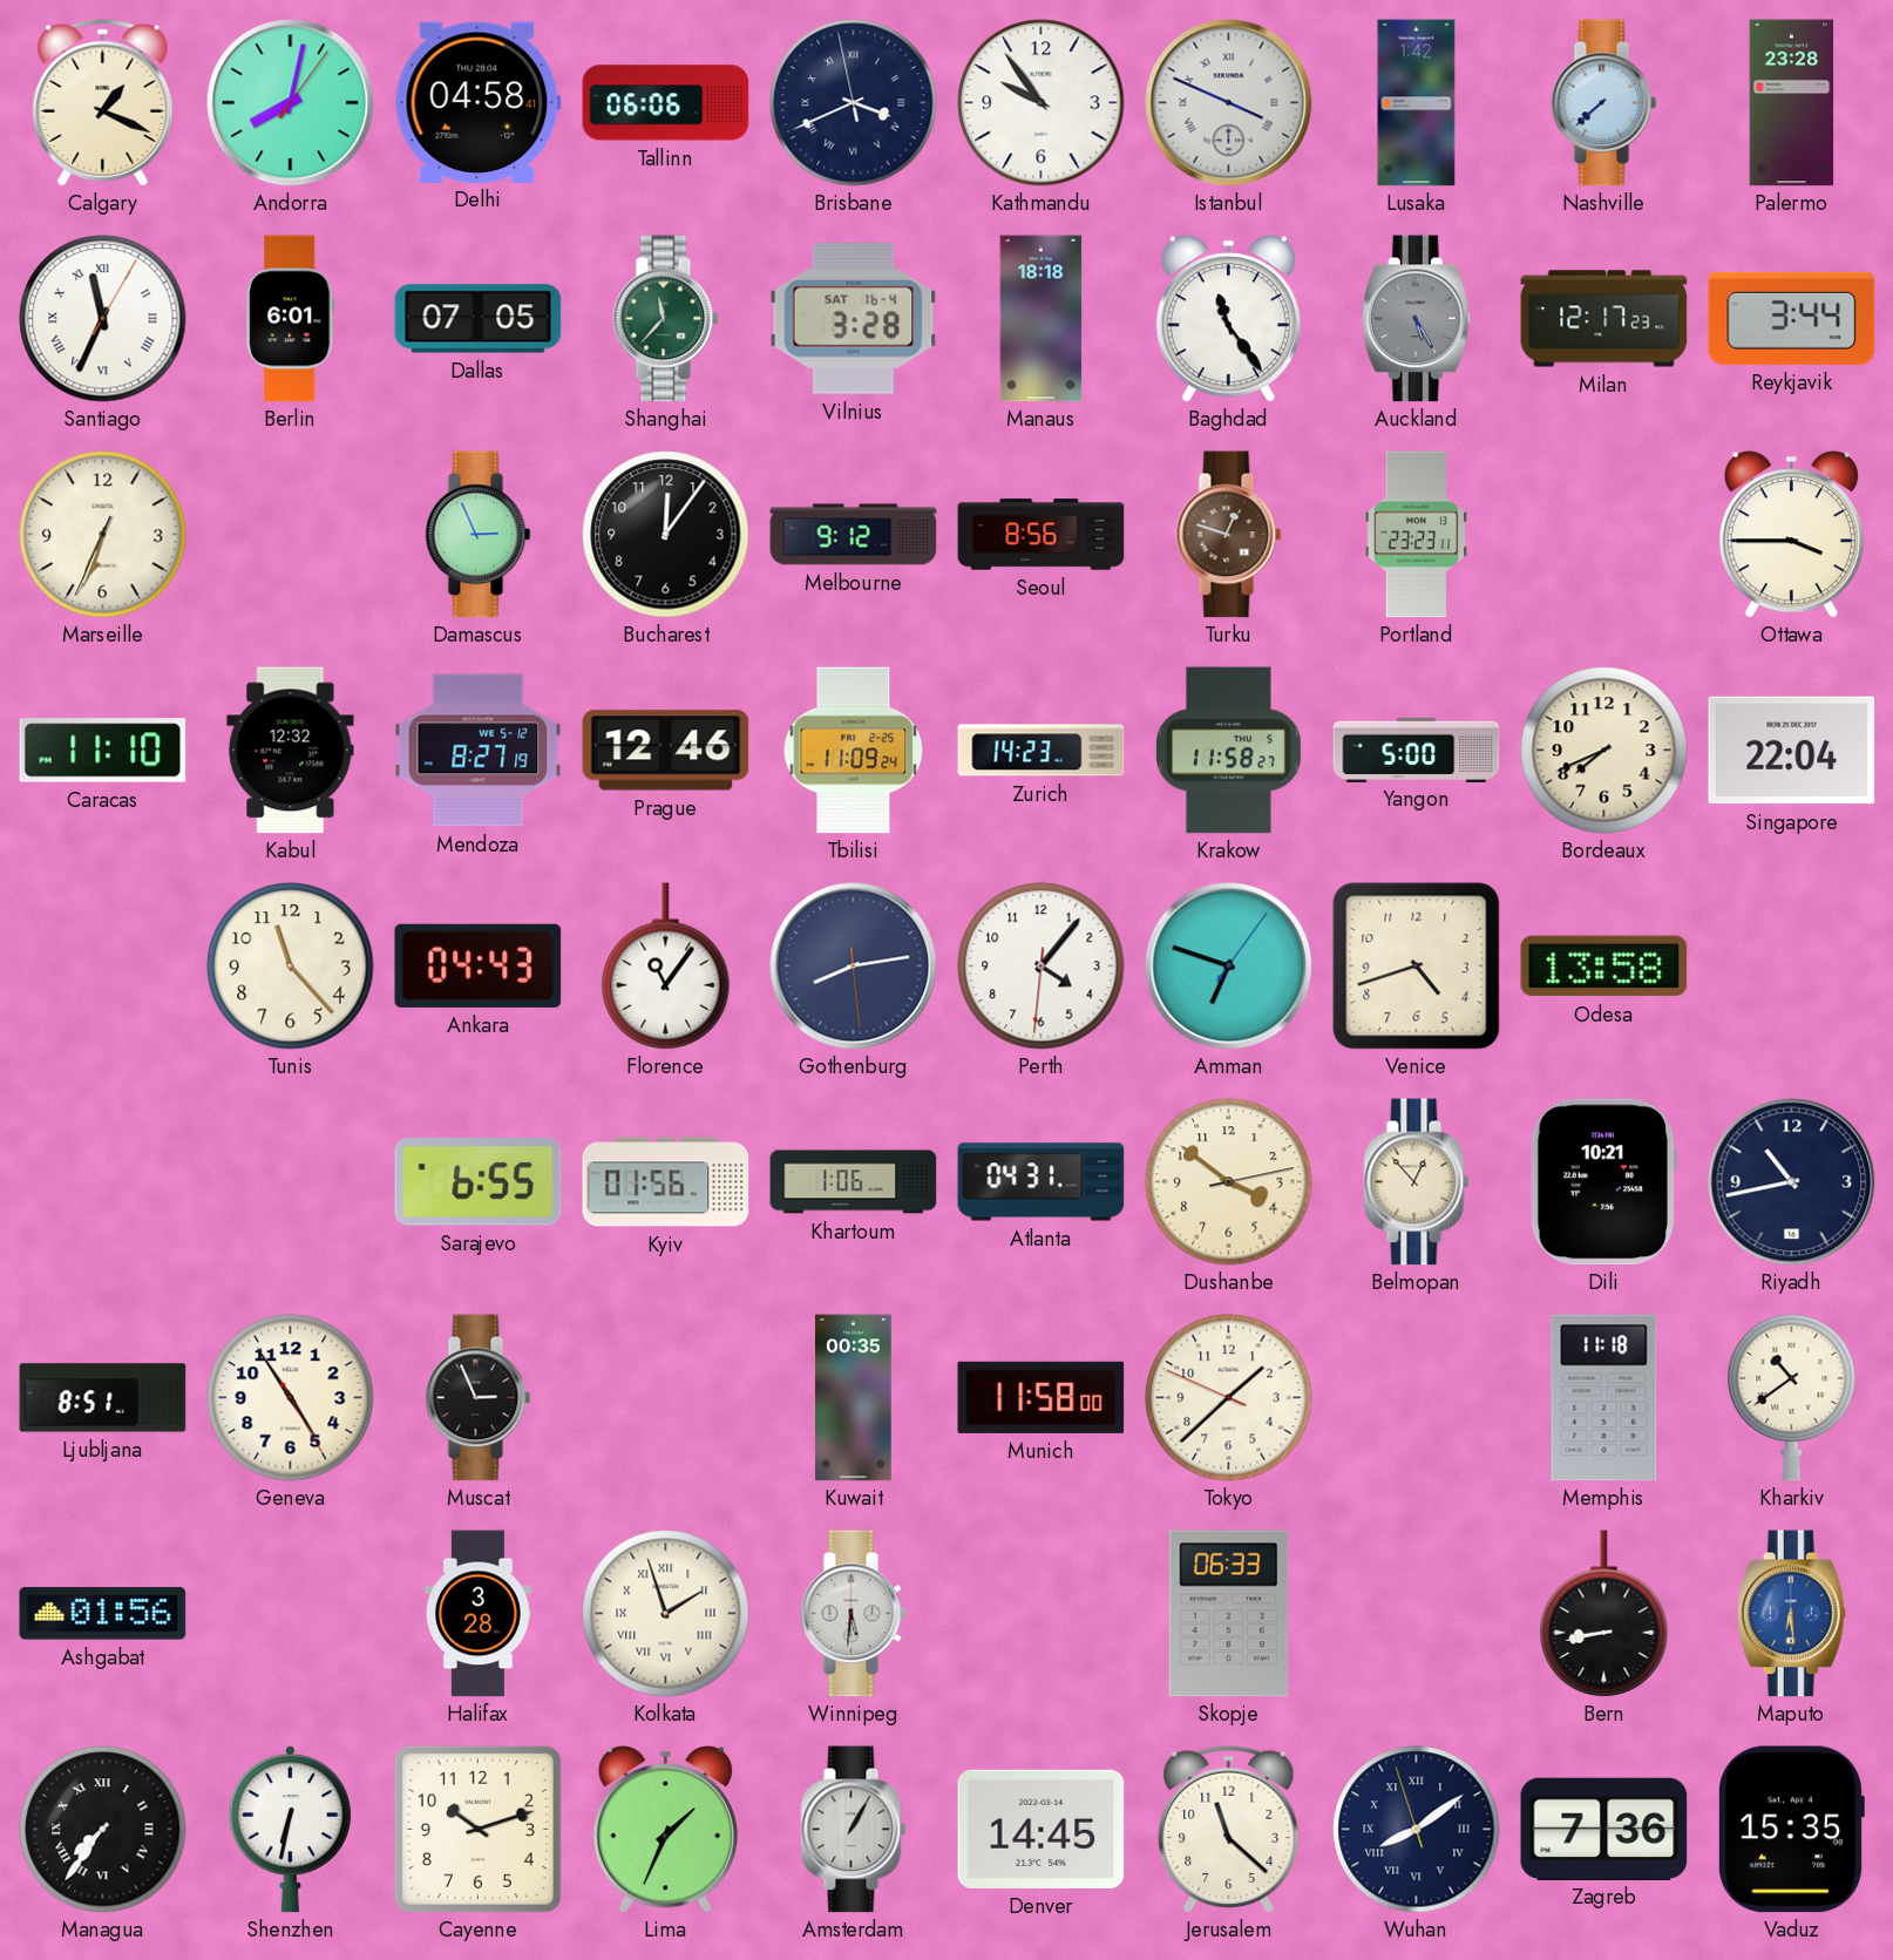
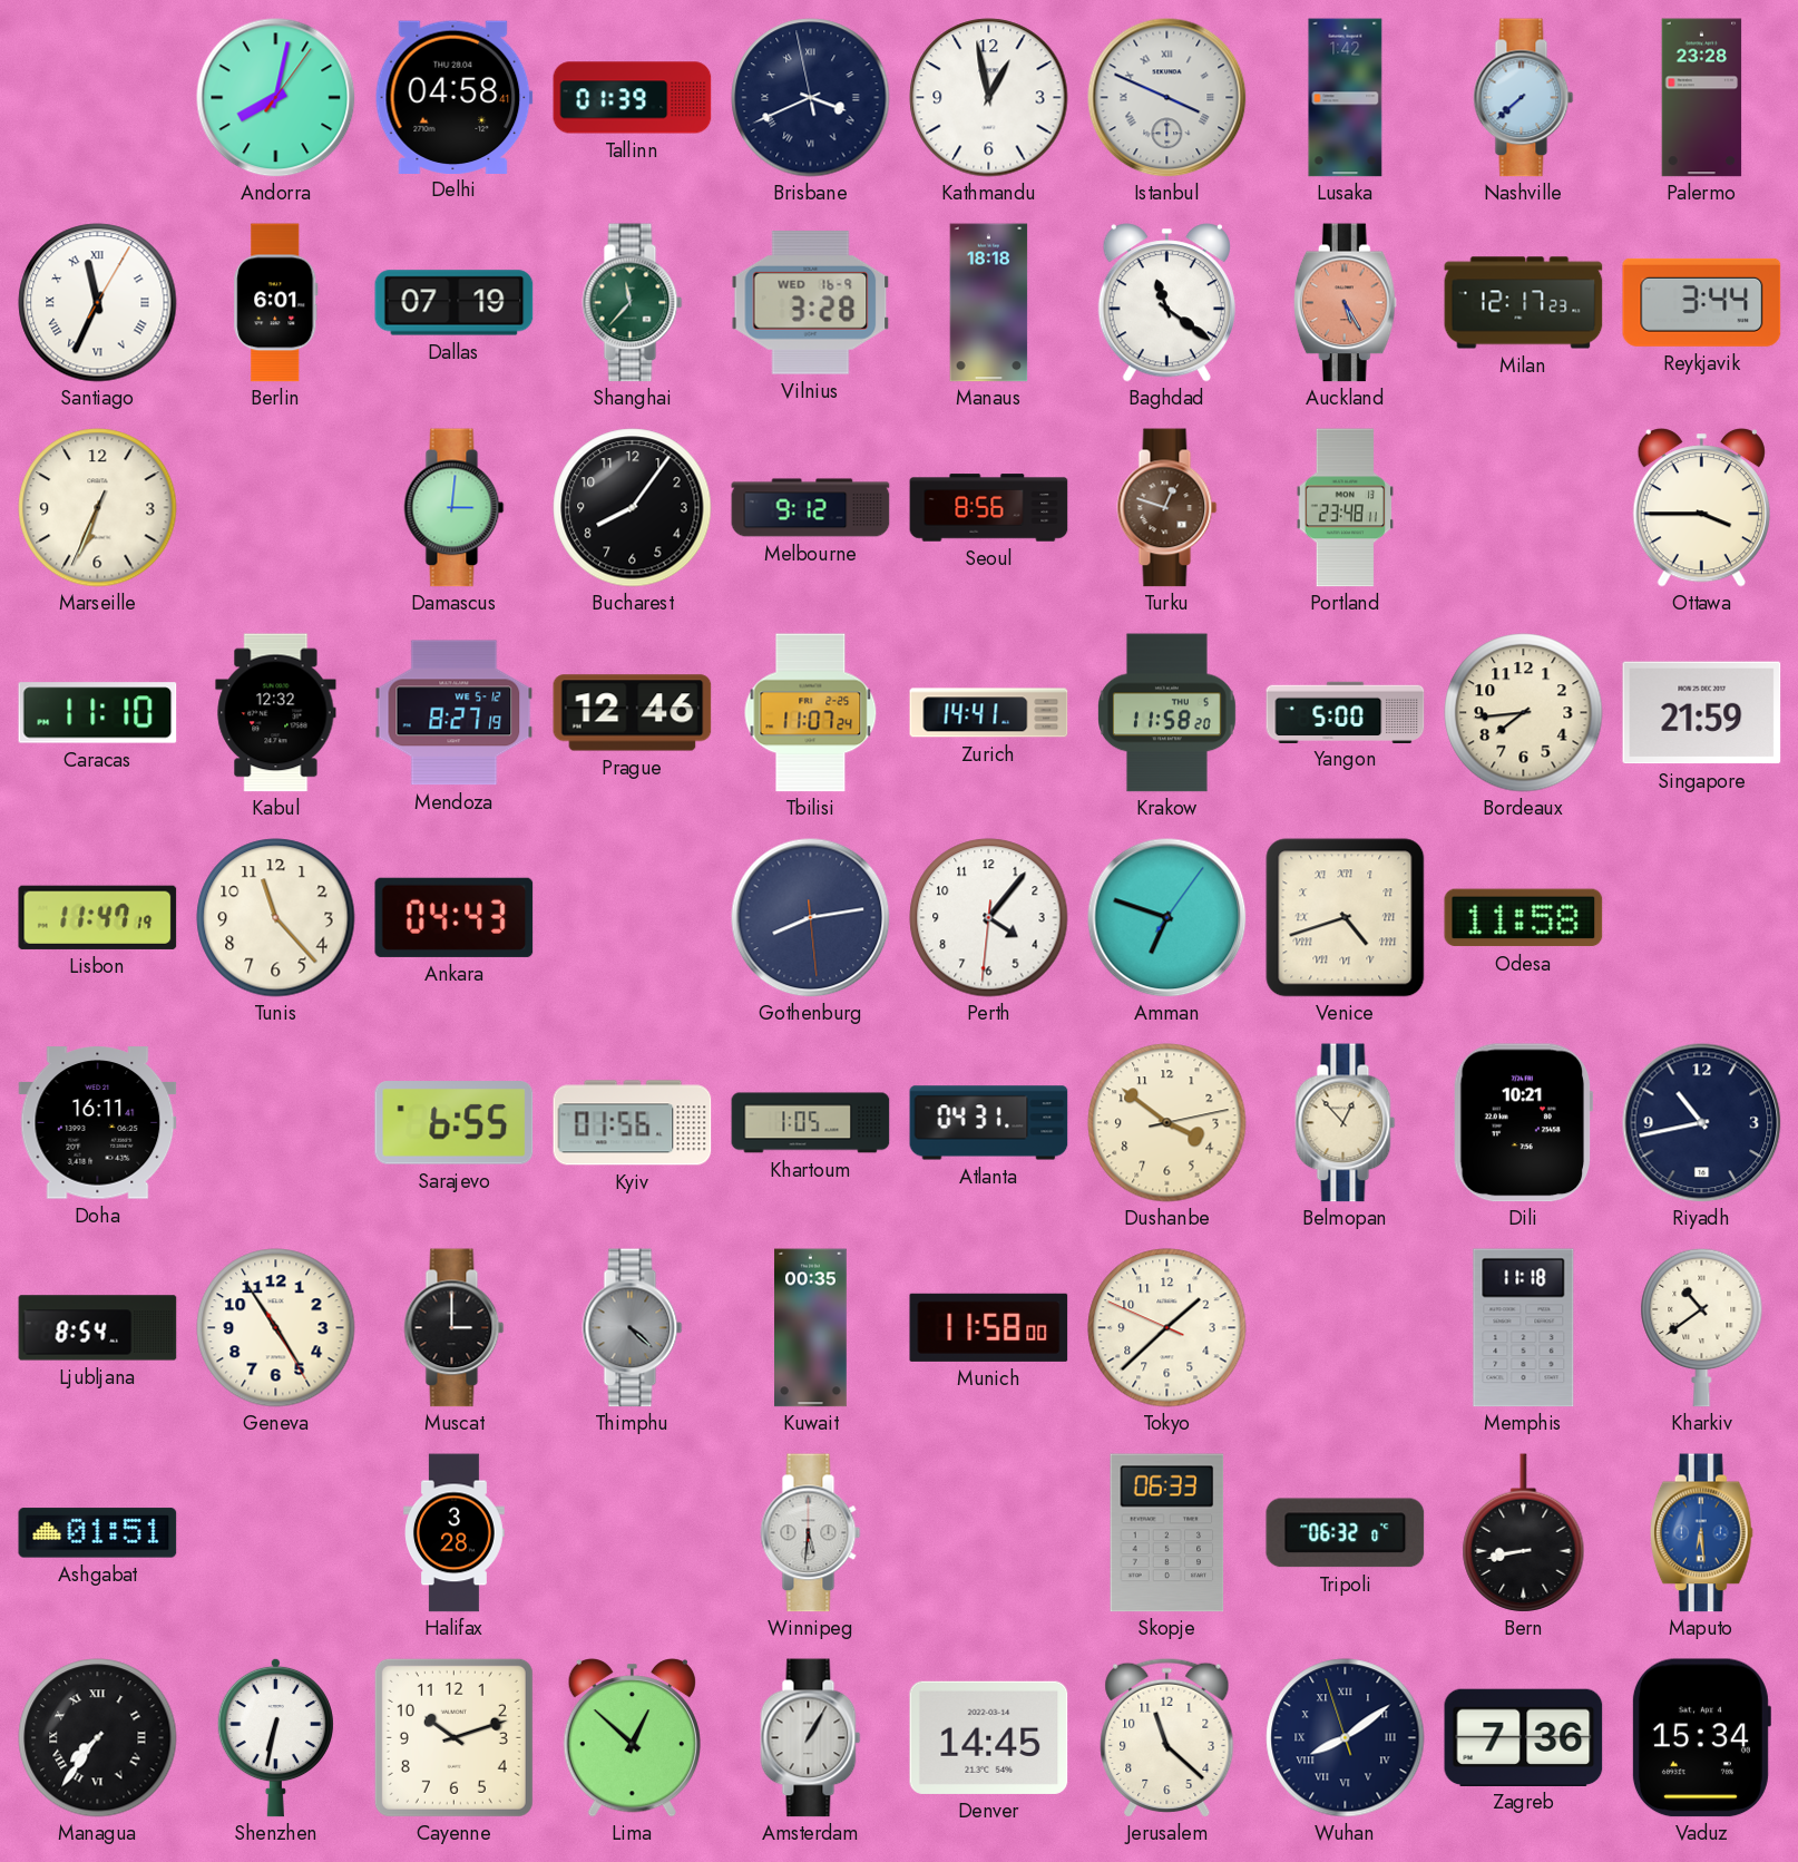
Calgary: 1:19 -> none
Tallinn: 06:06 -> 01:39
Kathmandu: 9:54 -> 12:58
Dallas: 07:05 -> 07:19
Vilnius date: SAT 16-4 -> WED 16-9
Baghdad: 11:24 -> 11:21
Auckland dial: grey -> salmon
Damascus: 2:56 -> 3:01
Bucharest: 12:06 -> 8:06
Portland: 23:23 -> 23:48
Tbilisi: 11:09 -> 11:07
Zurich: 14:23 -> 14:41
Krakow: 11:58:27 -> 11:58:20
Bordeaux: 7:41 -> 7:44
Singapore: 22:04 -> 21:59
Lisbon: none -> 11:47
Florence: 11:06 -> none
Venice numerals: Arabic -> Roman
Odesa: 13:58 -> 11:58
Doha: none -> 16:11
Khartoum: 1:06 -> 1:05
Ljubljana: 8:51 -> 8:54
Muscat: 2:56 -> 3:00
Thimphu: none -> 4:22
Ashgabat: 01:56 -> 01:51
Kolkata: 1:57 -> none
Tripoli: none -> 06:32
Lima: 1:34 -> 12:52
Vaduz: 15:35 -> 15:34
